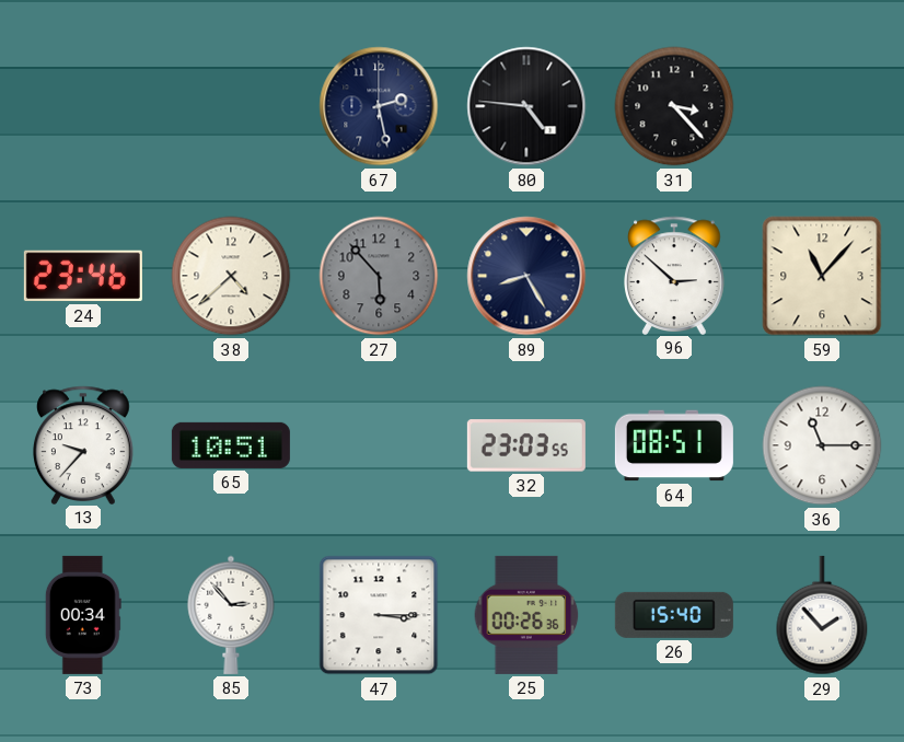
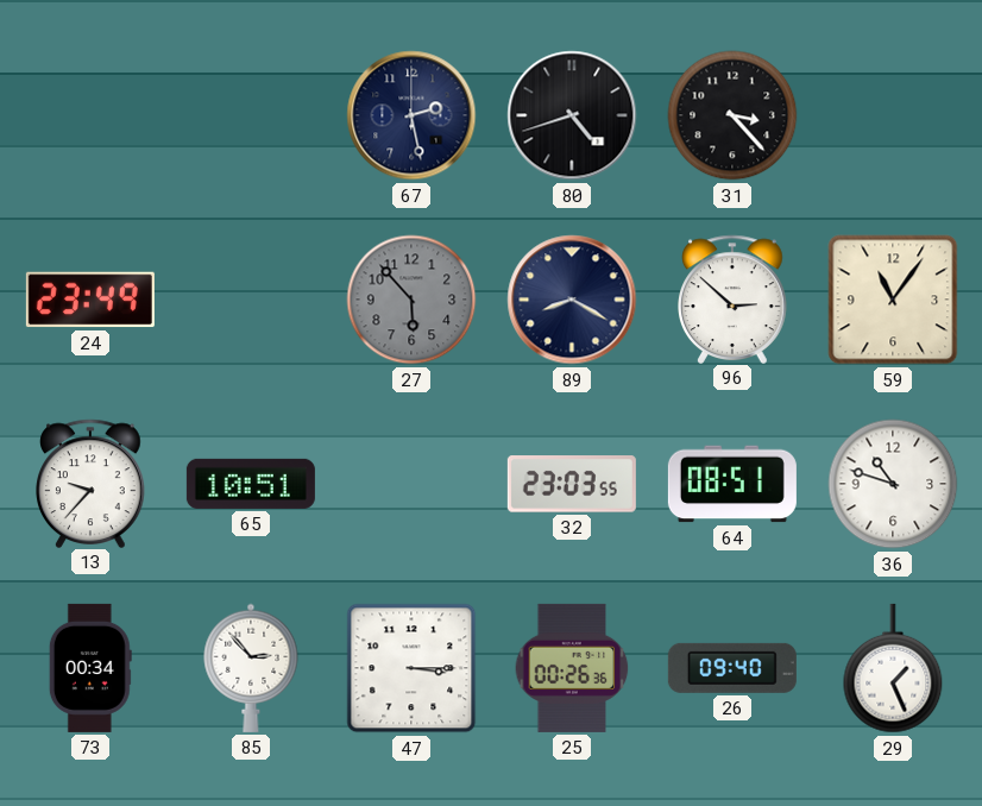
80: 4:46 -> 4:42
24: 23:46 -> 23:49
38: 4:38 -> none
89: 8:25 -> 8:20
59: 11:07 -> 11:06
36: 11:15 -> 10:48
26: 15:40 -> 09:40
29: 1:53 -> 1:26
